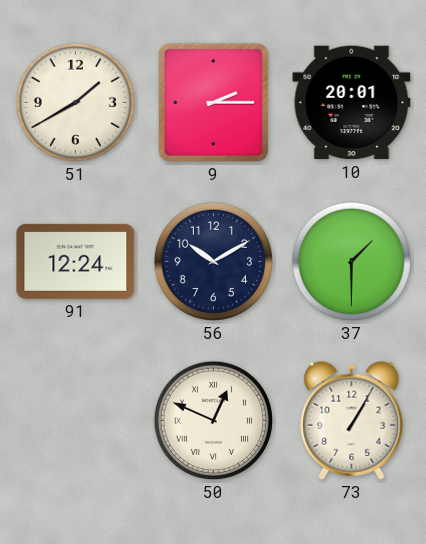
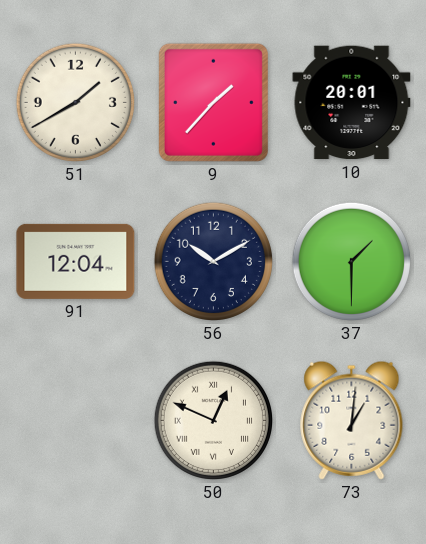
9: 2:15 -> 1:37
91: 12:24 -> 12:04
73: 1:05 -> 1:01
